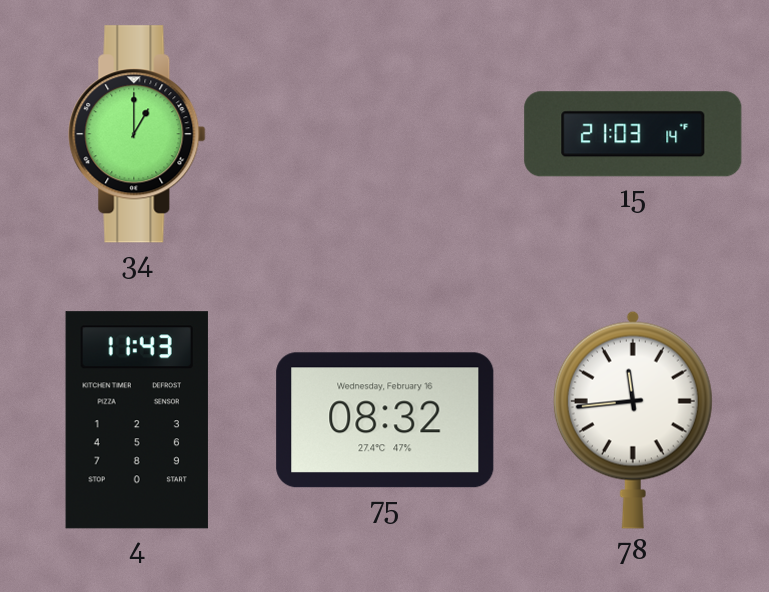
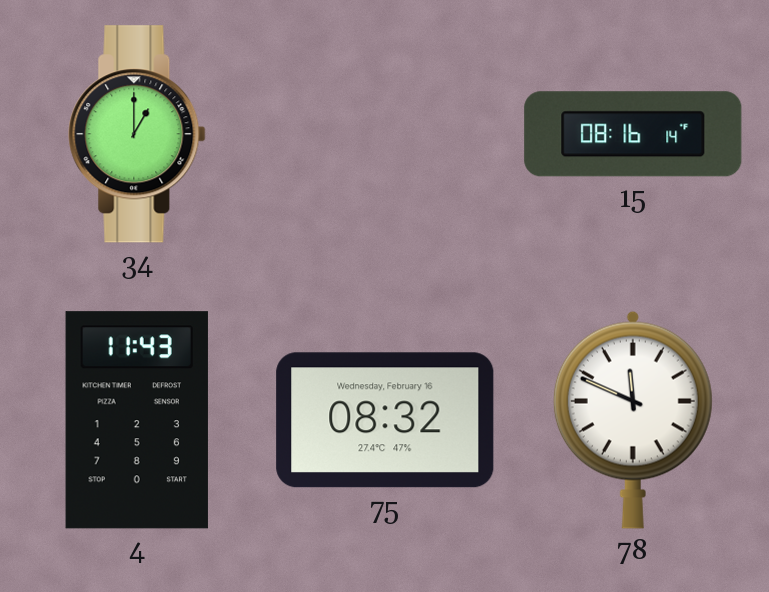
15: 21:03 -> 08:16
78: 11:44 -> 11:49
